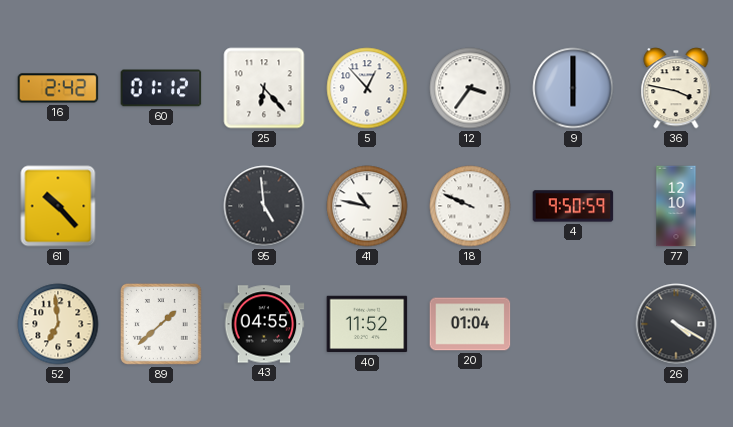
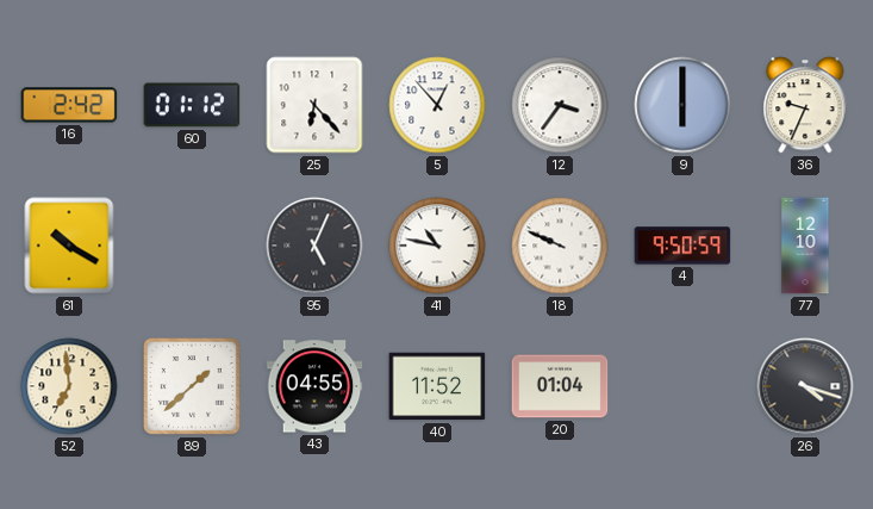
36: 3:47 -> 9:34
61: 10:23 -> 10:20
95: 4:59 -> 5:04
26: 4:20 -> 4:18
